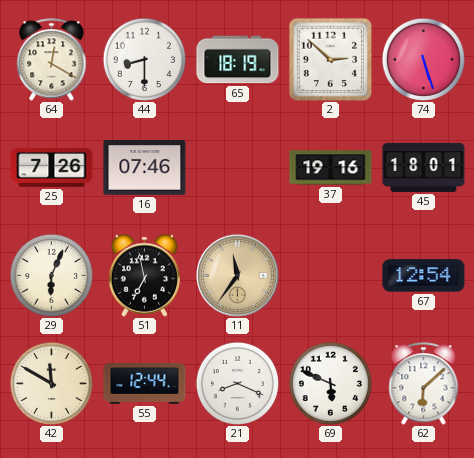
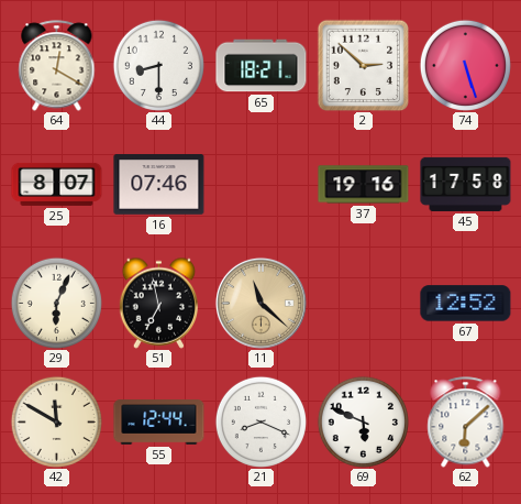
65: 18:19 -> 18:21
25: 7:26 -> 8:07
45: 18:01 -> 17:58
11: 11:36 -> 11:22
67: 12:54 -> 12:52
